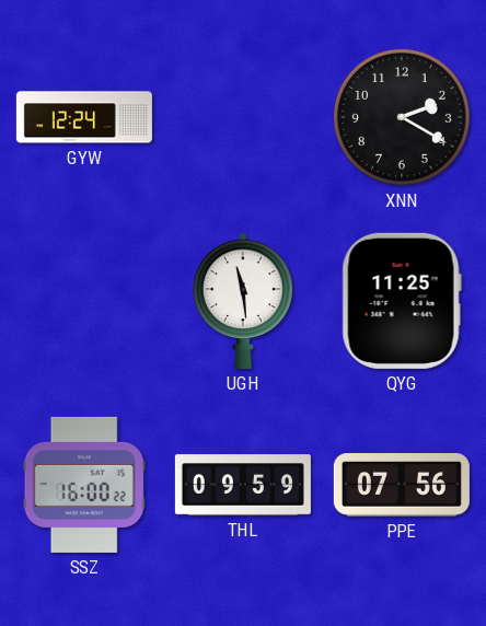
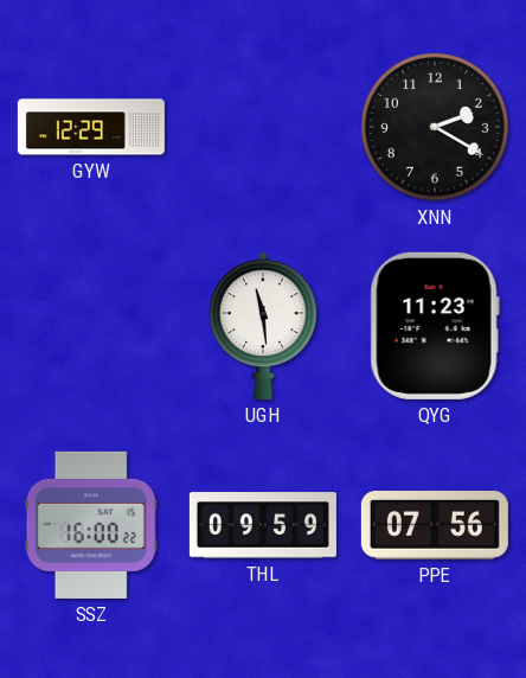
GYW: 12:24 -> 12:29
QYG: 11:25 -> 11:23
